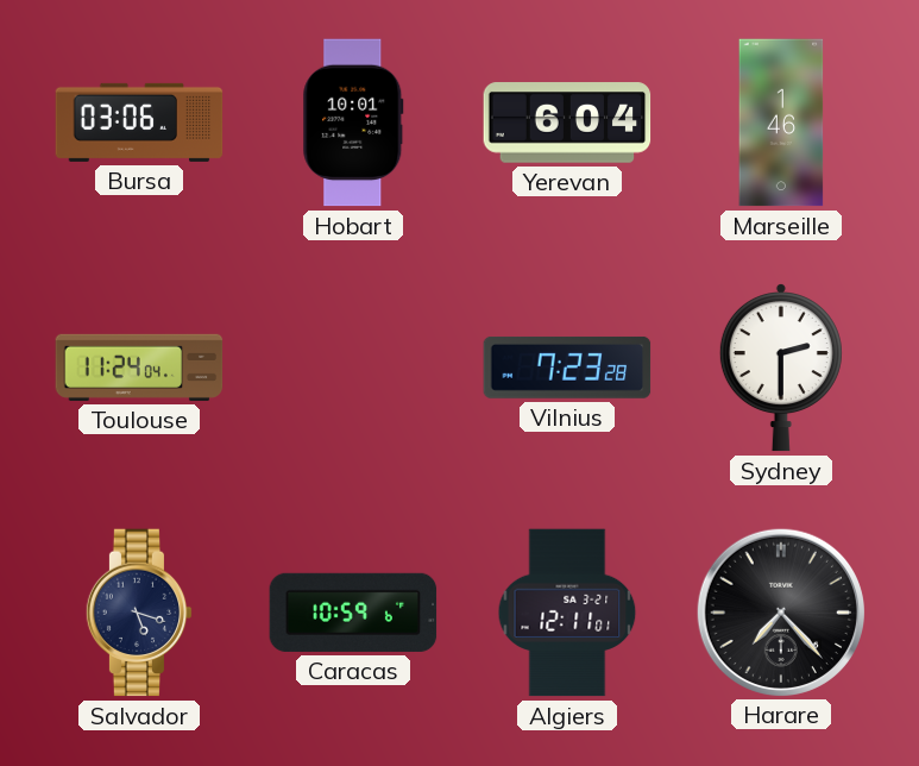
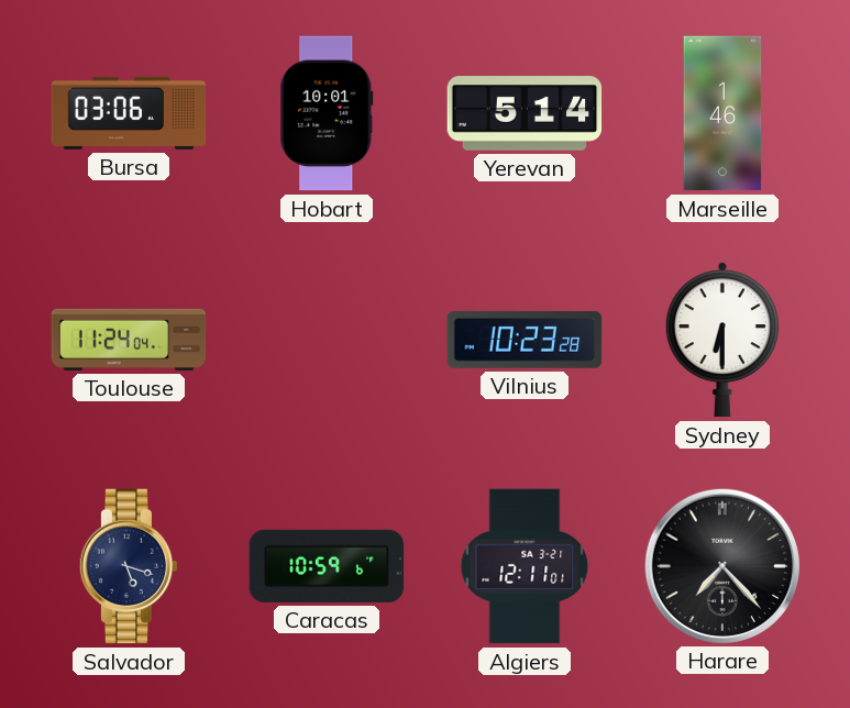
Yerevan: 6:04 -> 5:14
Vilnius: 7:23 -> 10:23
Sydney: 2:30 -> 6:30
